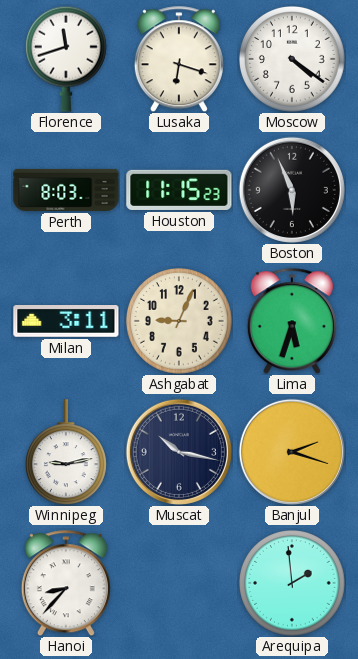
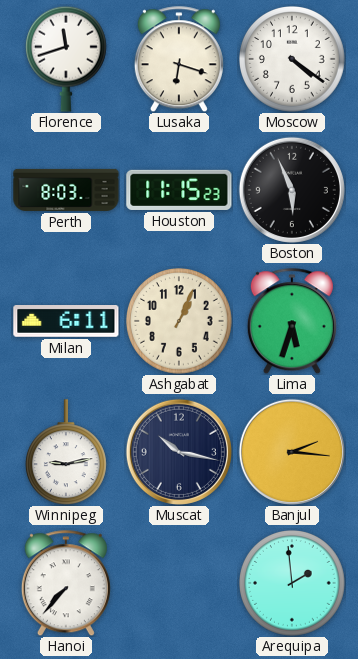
Milan: 3:11 -> 6:11
Ashgabat: 9:04 -> 1:04
Banjul: 2:18 -> 2:16
Hanoi: 8:37 -> 7:37
